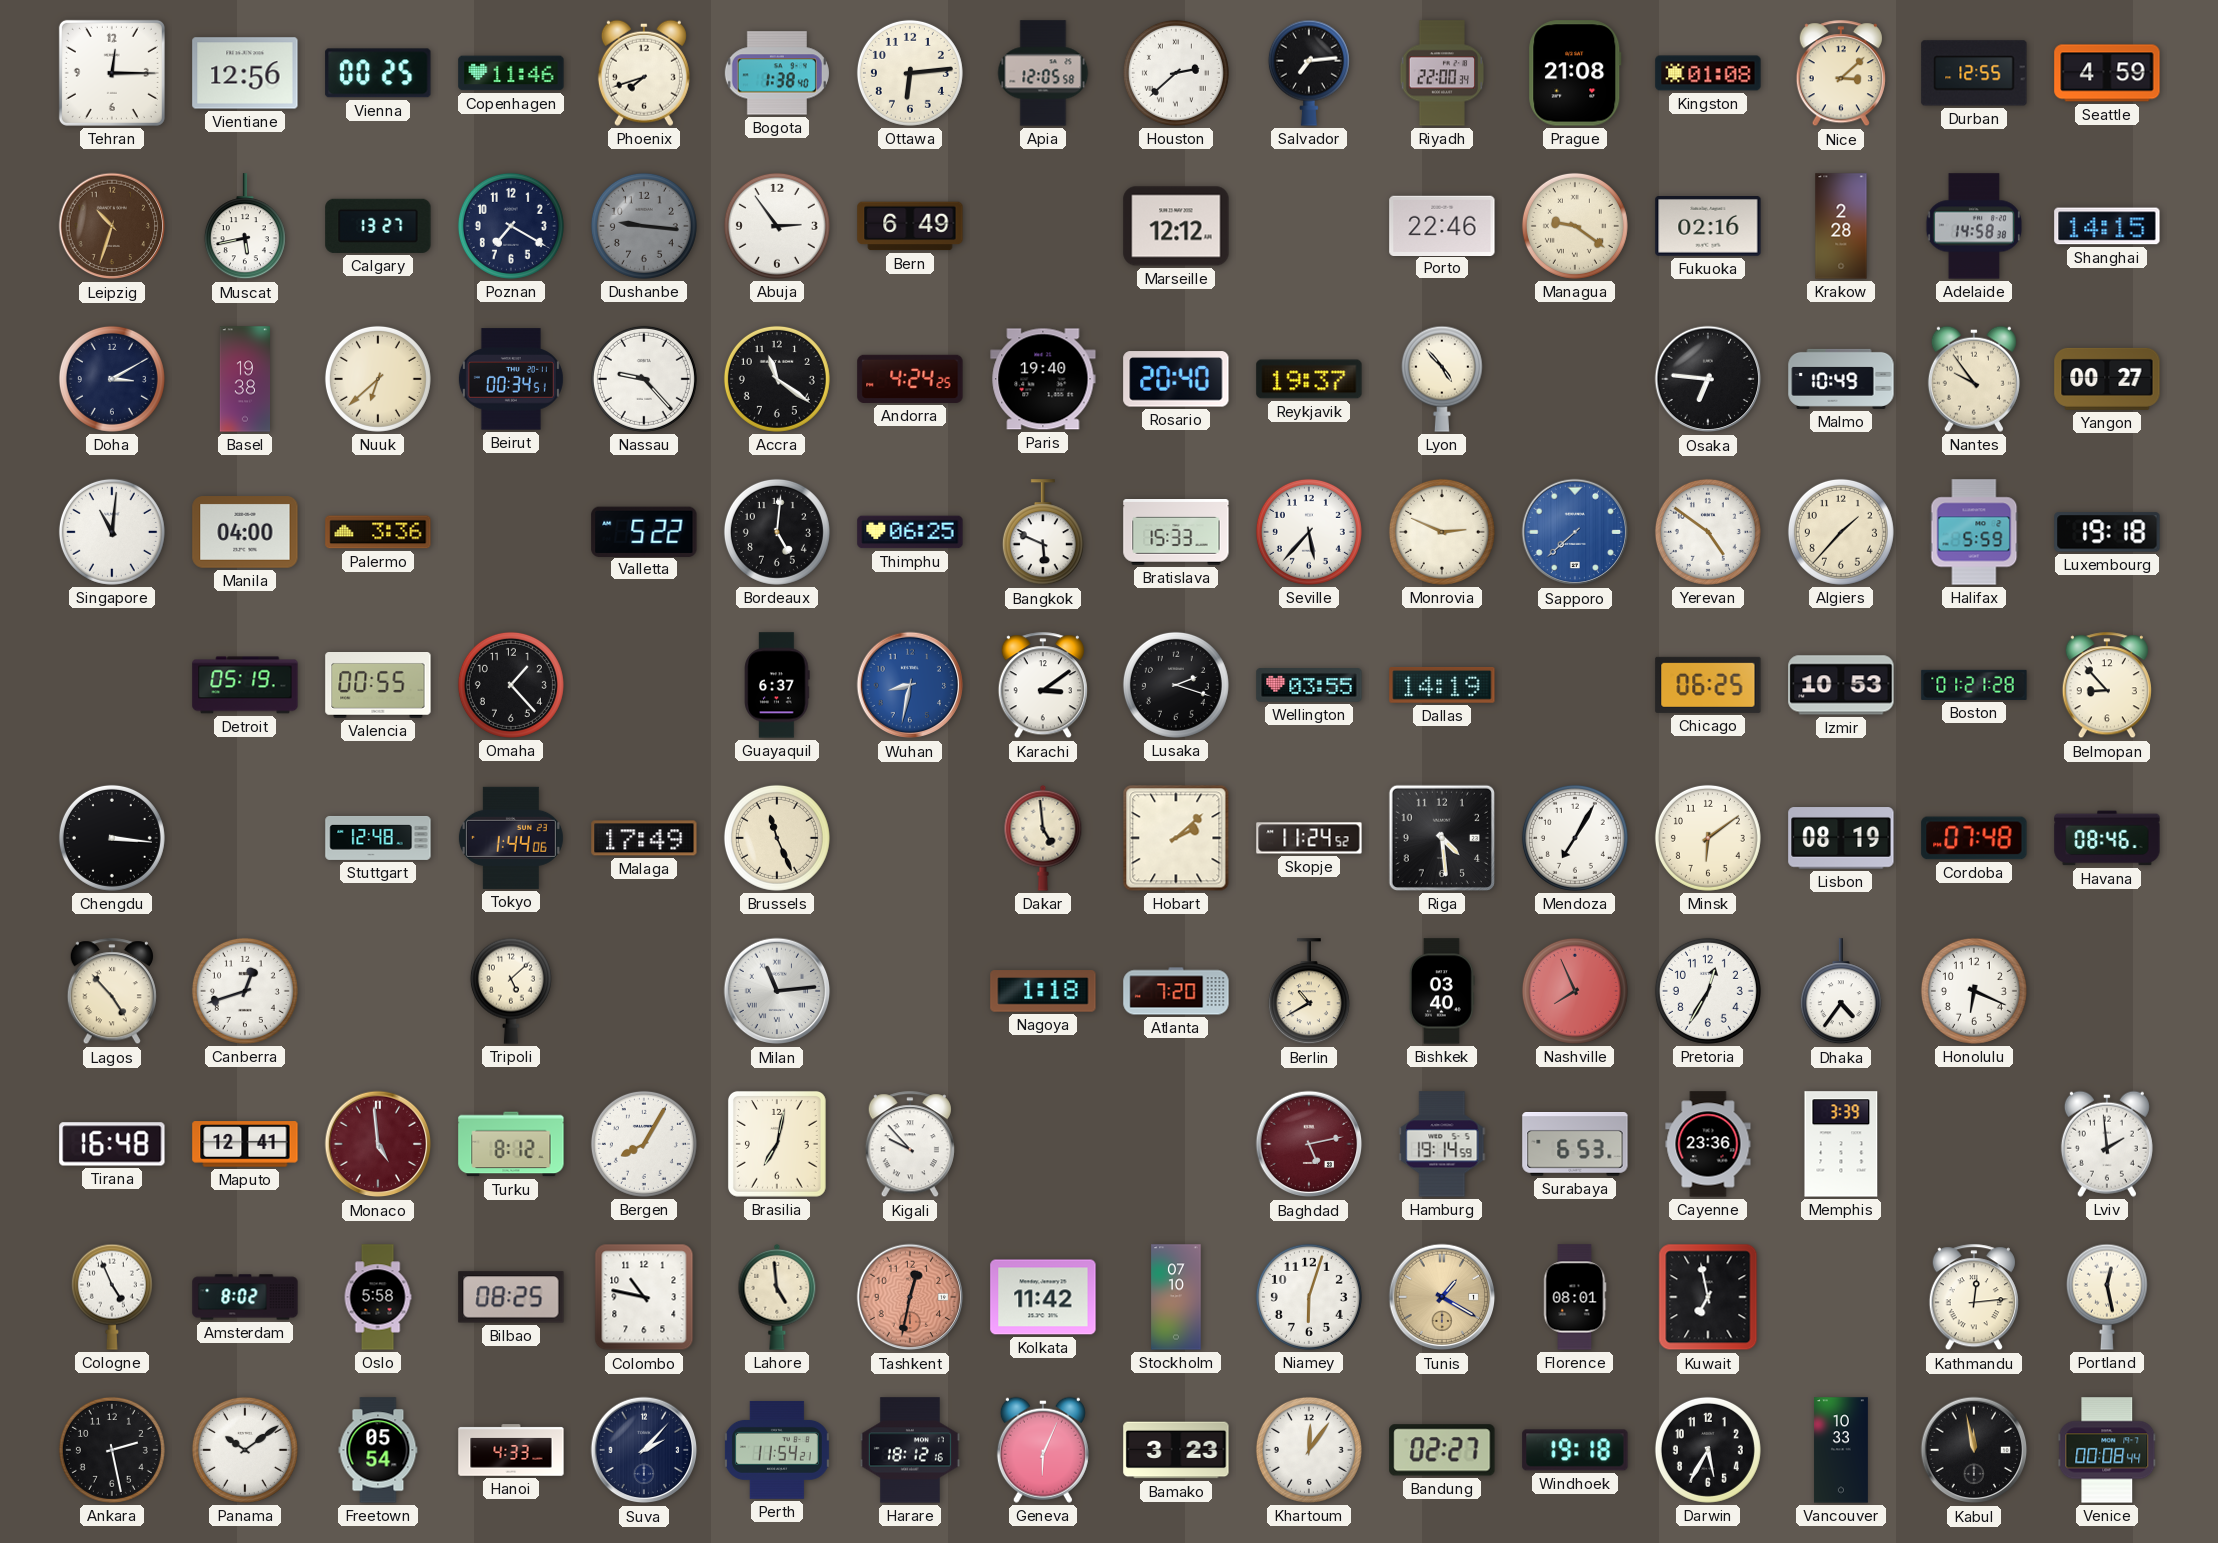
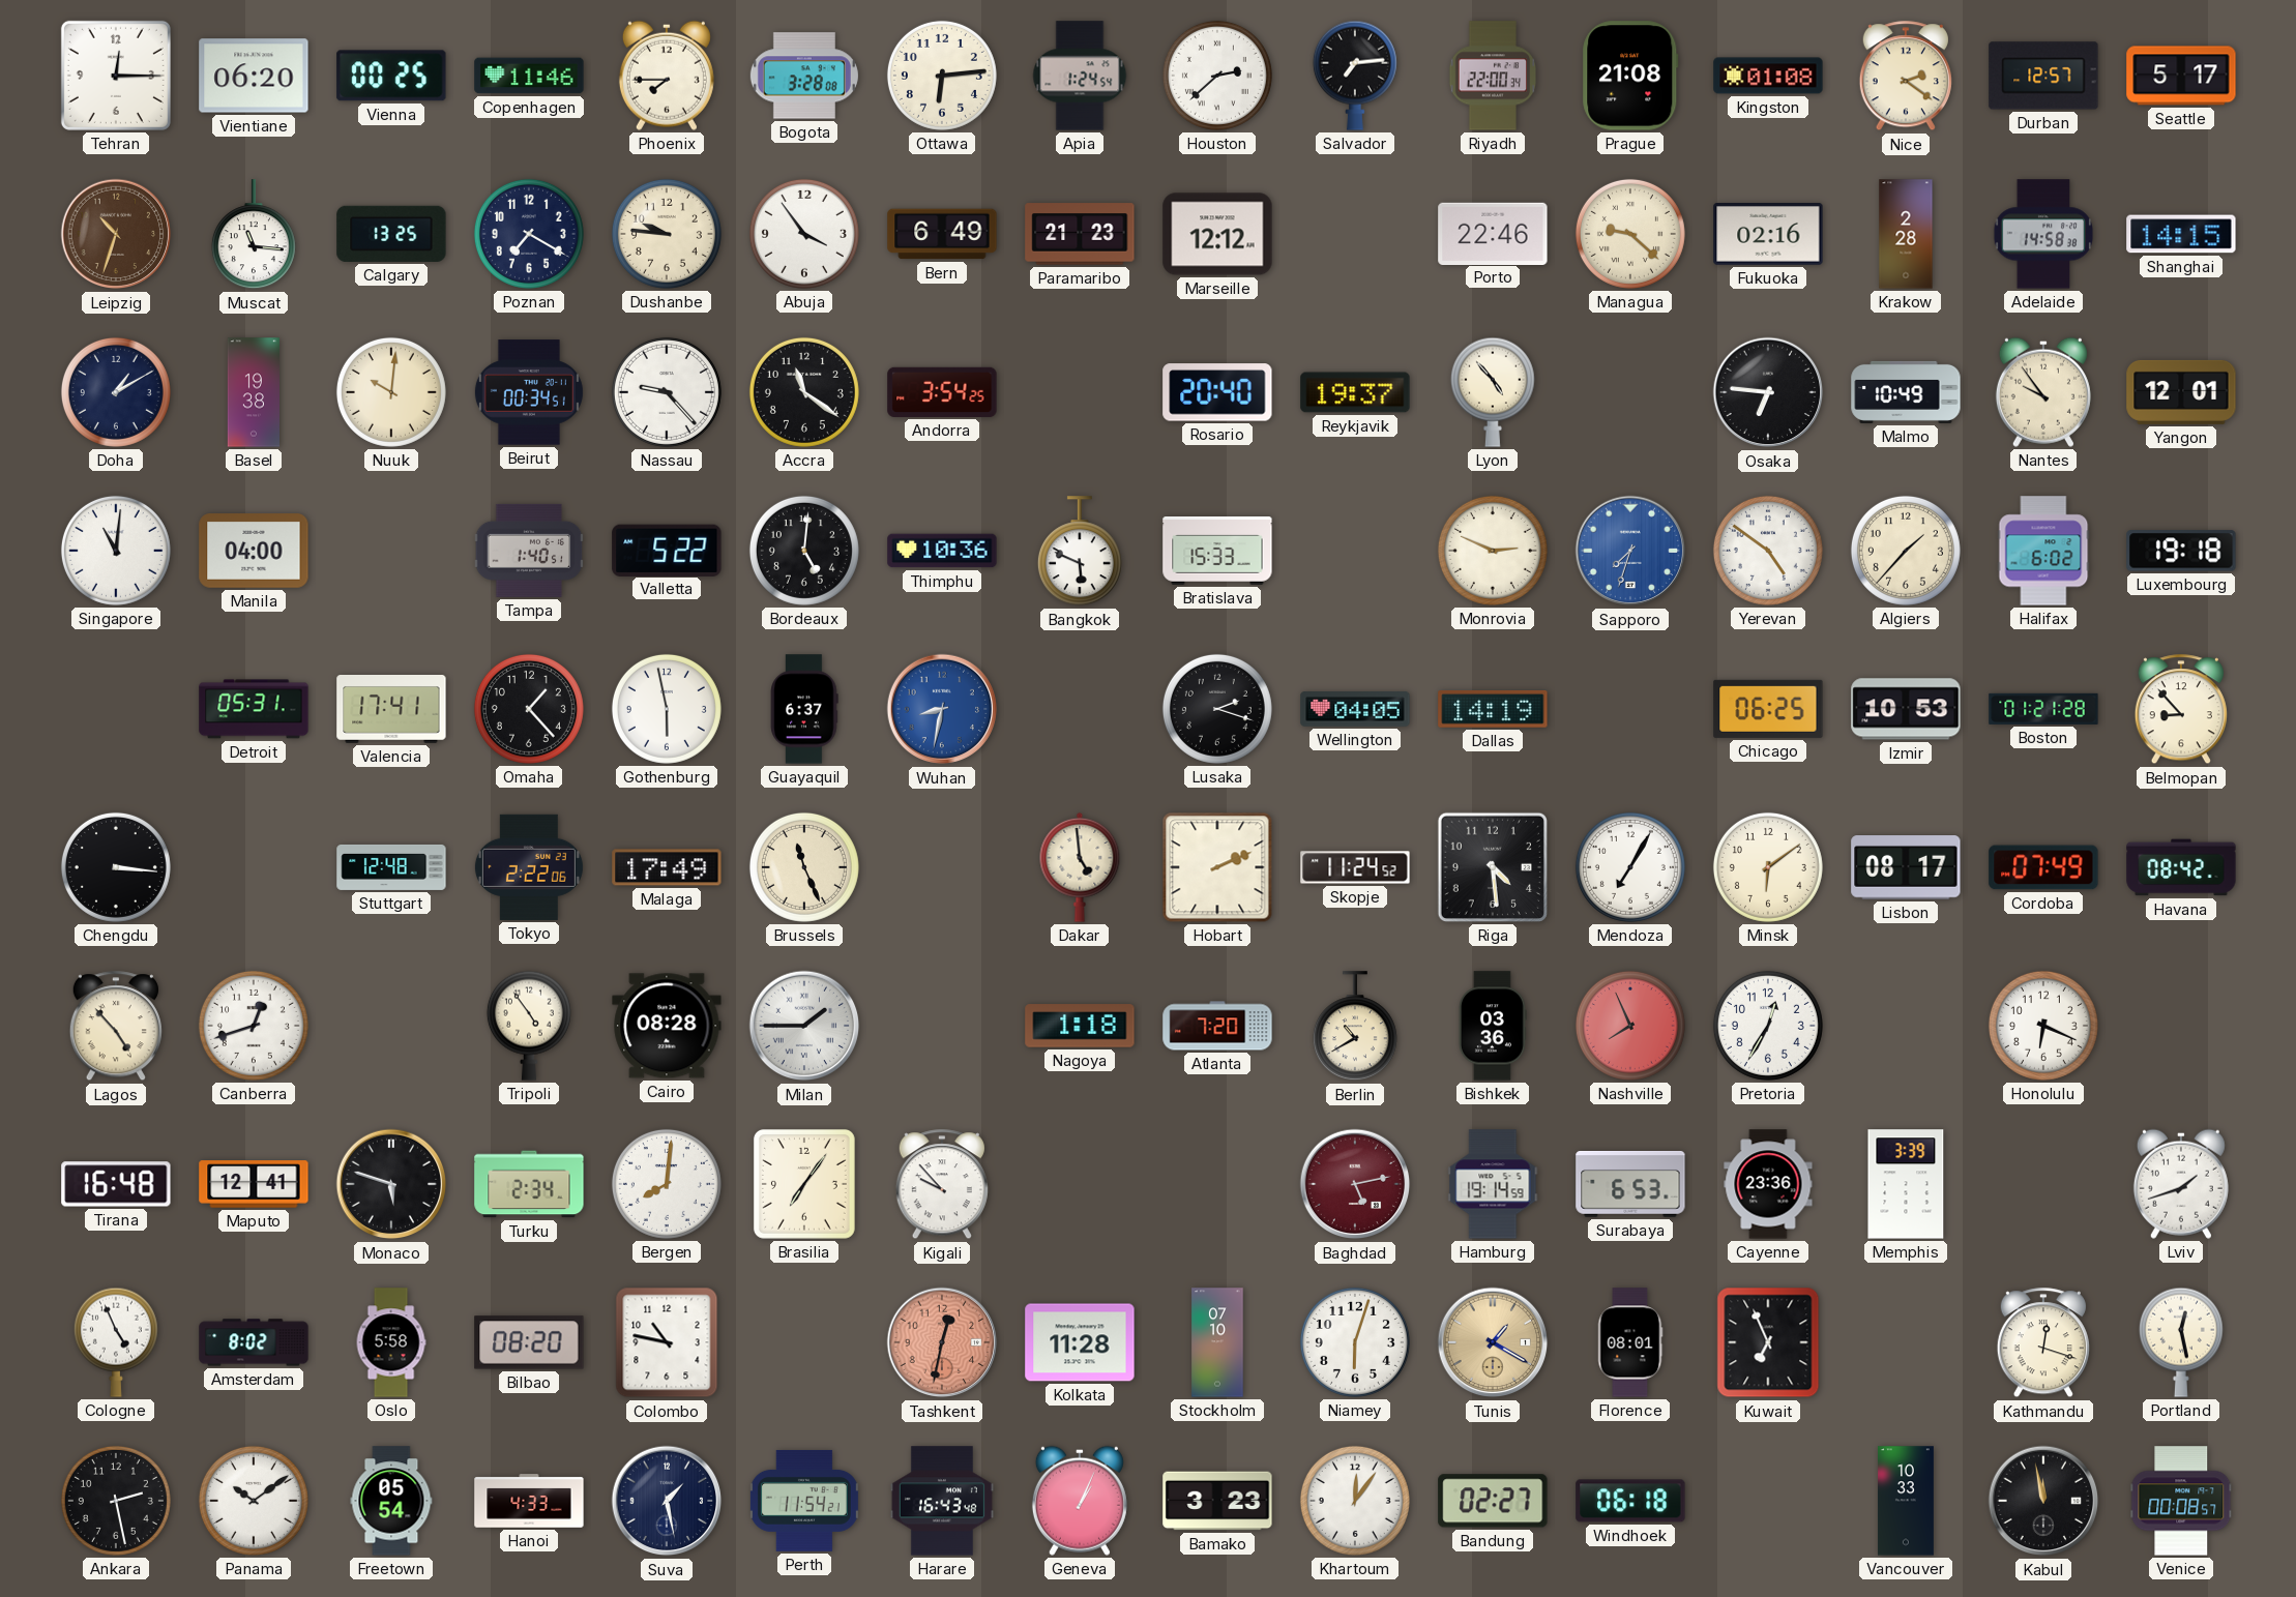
Vientiane: 12:56 -> 06:20
Phoenix: 7:42 -> 7:45
Bogota: 1:38 -> 3:28
Apia: 12:05 -> 1:24
Nice: 3:08 -> 2:21
Durban: 12:55 -> 12:57
Seattle: 4:59 -> 5:17
Muscat: 5:43 -> 11:16
Calgary: 13:27 -> 13:25
Dushanbe: 9:16 -> 9:46
Dushanbe dial: grey -> cream
Abuja: 2:54 -> 3:54
Paramaribo: none -> 21:23
Managua: 9:21 -> 9:22
Doha: 3:10 -> 1:10
Nuuk: 6:38 -> 10:01
Andorra: 4:24 -> 3:54
Paris: 19:40 -> none
Yangon: 00:27 -> 12:01
Palermo: 3:36 -> none
Tampa: none -> 1:40
Thimphu: 06:25 -> 10:36
Seville: 5:37 -> none
Sapporo: 7:38 -> 7:33
Halifax: 5:59 -> 6:02
Detroit: 05:19 -> 05:31
Valencia: 00:55 -> 17:41
Gothenburg: none -> 5:58
Karachi: 3:09 -> none
Wellington: 03:55 -> 04:05
Tokyo: 1:44 -> 2:22
Hobart: 2:08 -> 2:11
Lisbon: 08:19 -> 08:17
Cordoba: 07:48 -> 07:49
Havana: 08:46 -> 08:42
Tripoli: 5:08 -> 4:54
Cairo: none -> 08:28
Milan: 11:14 -> 1:45
Bishkek: 03:40 -> 03:36
Dhaka: 4:36 -> none
Monaco: 4:59 -> 5:48
Monaco dial: burgundy -> black
Turku: 8:12 -> 2:34
Bergen: 8:05 -> 8:01
Brasilia: 7:02 -> 7:06
Lviv: 1:59 -> 1:42
Bilbao: 08:25 -> 08:20
Lahore: 4:59 -> none
Kolkata: 11:42 -> 11:28
Kuwait: 6:58 -> 6:56
Kathmandu: 12:14 -> 12:18
Suva: 2:07 -> 1:28
Harare: 18:12 -> 16:43
Geneva: 6:04 -> 1:04
Windhoek: 19:18 -> 06:18
Darwin: 5:35 -> none
Venice: 00:08:44 -> 00:08:57
